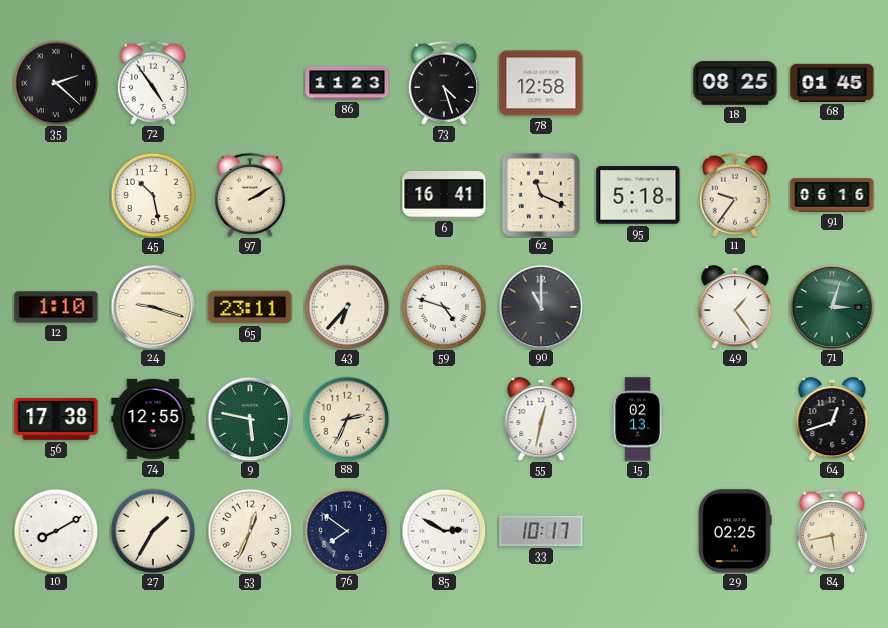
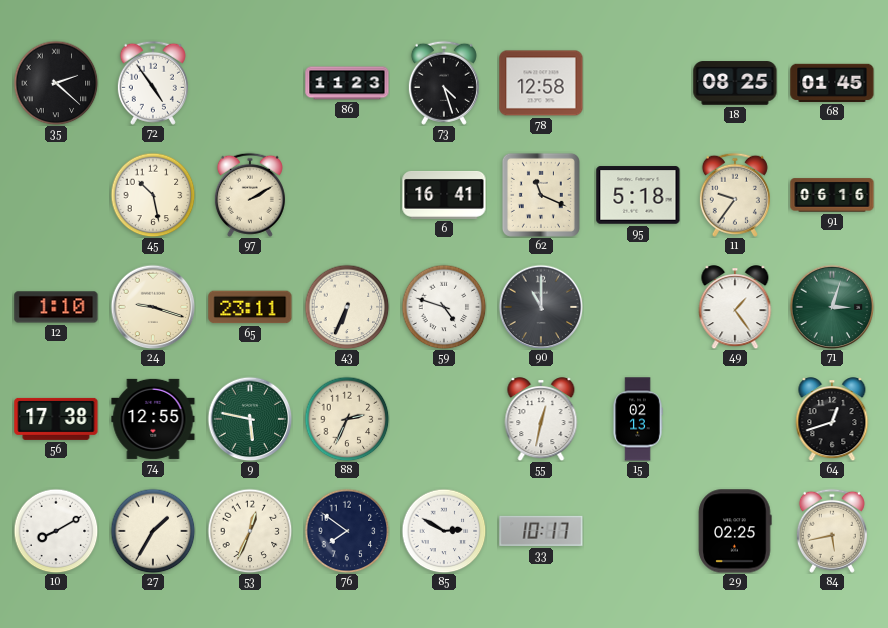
43: 6:37 -> 6:34
